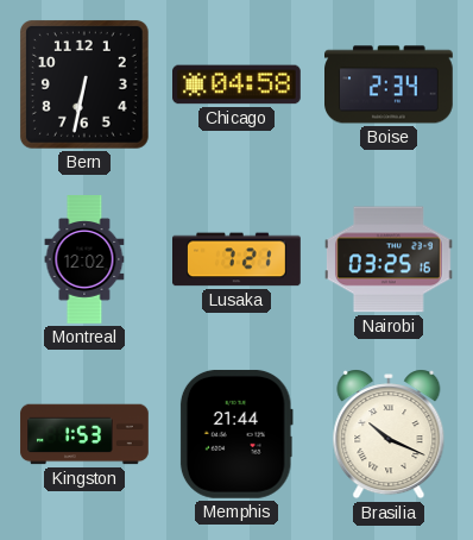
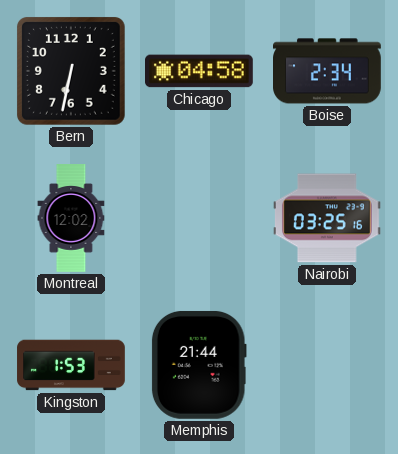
Lusaka: 7:21 -> none
Brasilia: 10:19 -> none
